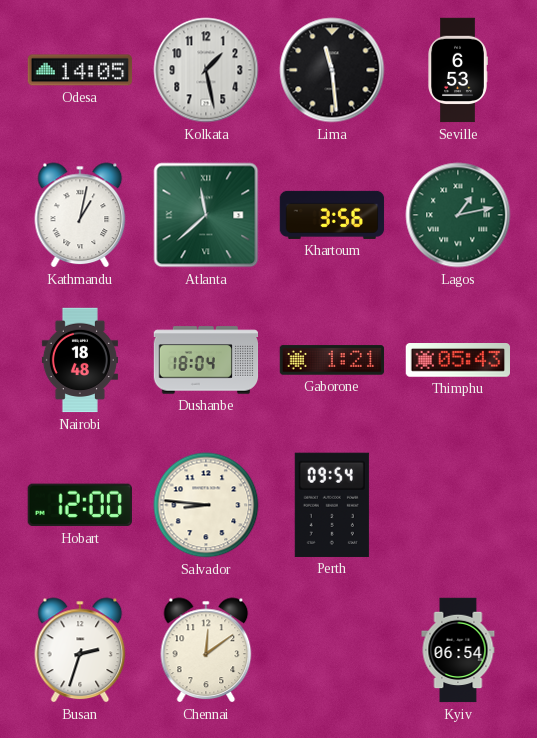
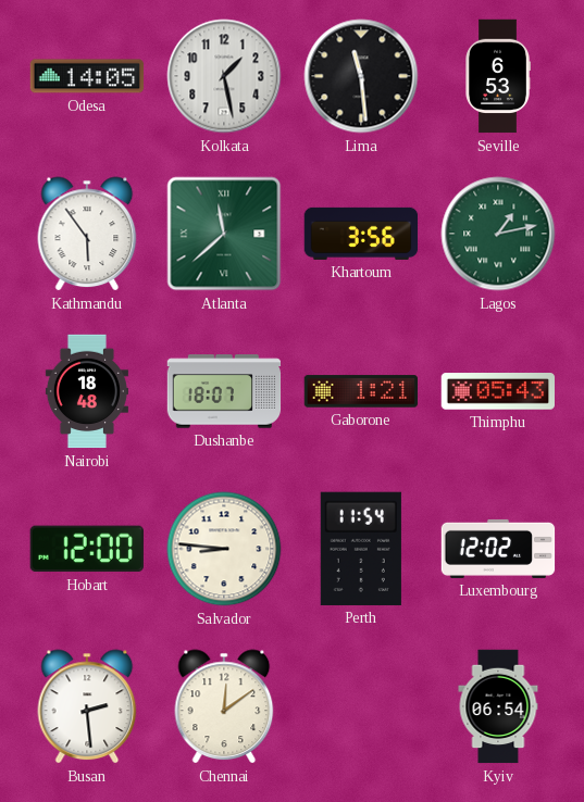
Kathmandu: 1:02 -> 5:54
Dushanbe: 18:04 -> 18:07
Perth: 09:54 -> 11:54
Luxembourg: none -> 12:02
Busan: 2:33 -> 2:29
